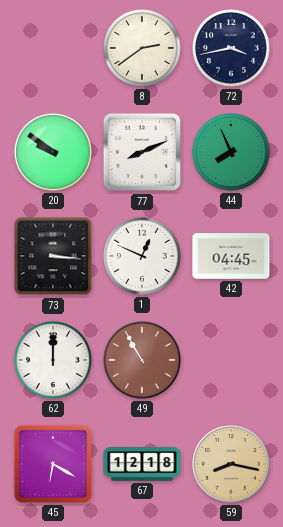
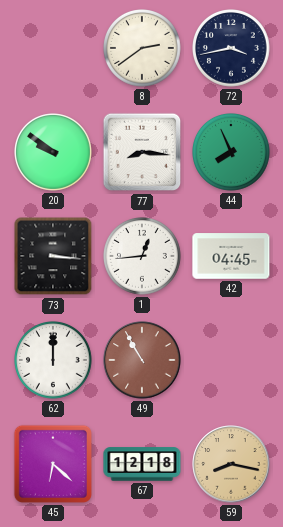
77: 8:11 -> 8:16
1: 12:49 -> 12:44
45: 6:20 -> 6:22
